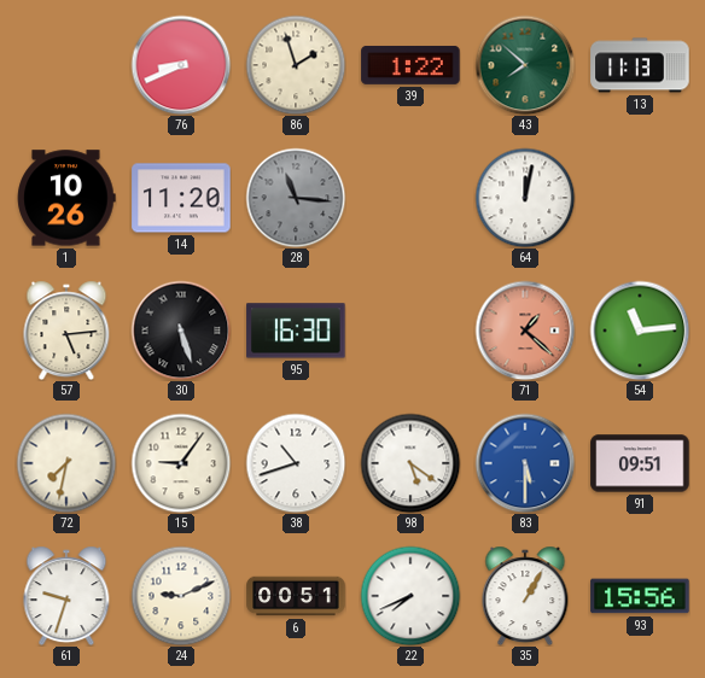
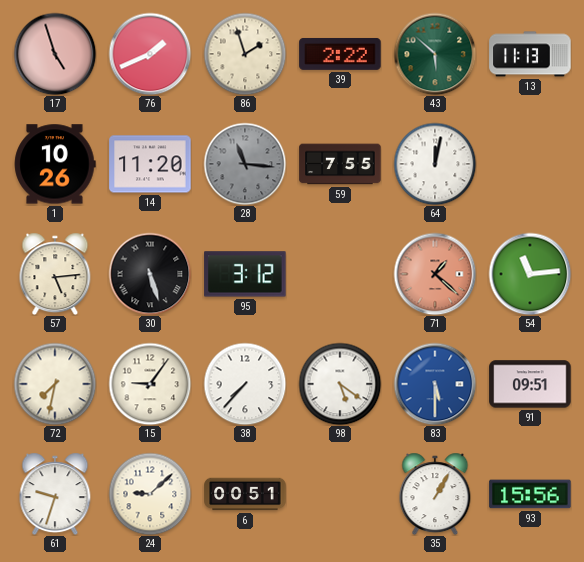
17: none -> 4:57
76: 8:41 -> 1:41
39: 1:22 -> 2:22
43: 7:52 -> 5:52
59: none -> 7:55
95: 16:30 -> 3:12
38: 10:42 -> 7:37
24: 9:11 -> 9:08
22: 7:41 -> none
